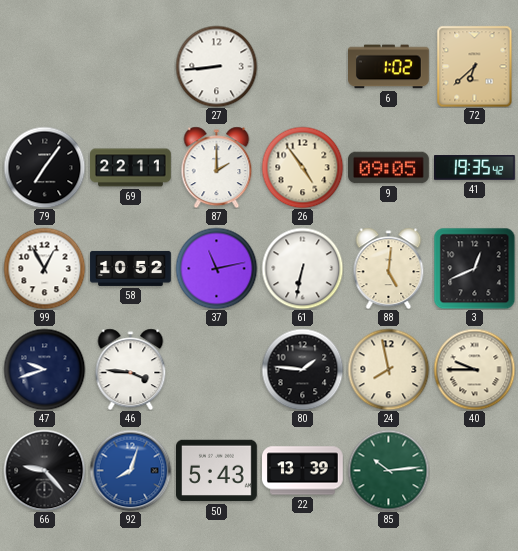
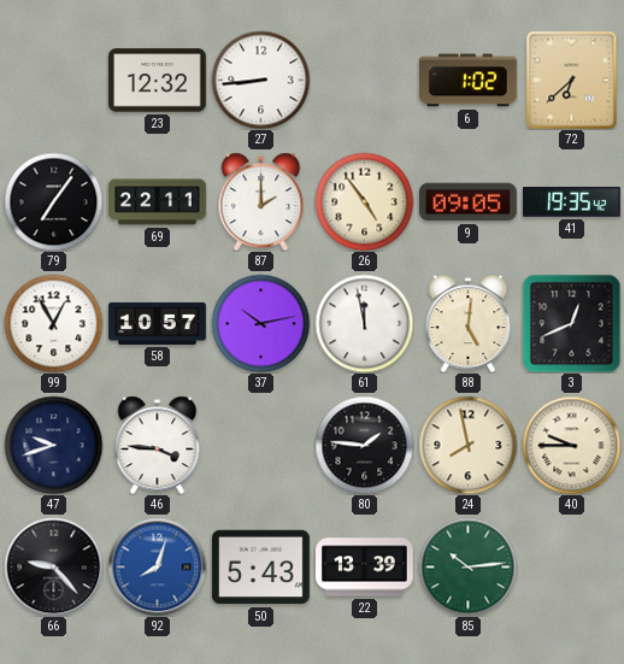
23: none -> 12:32
58: 10:52 -> 10:57
37: 11:13 -> 10:13
61: 6:32 -> 11:58
